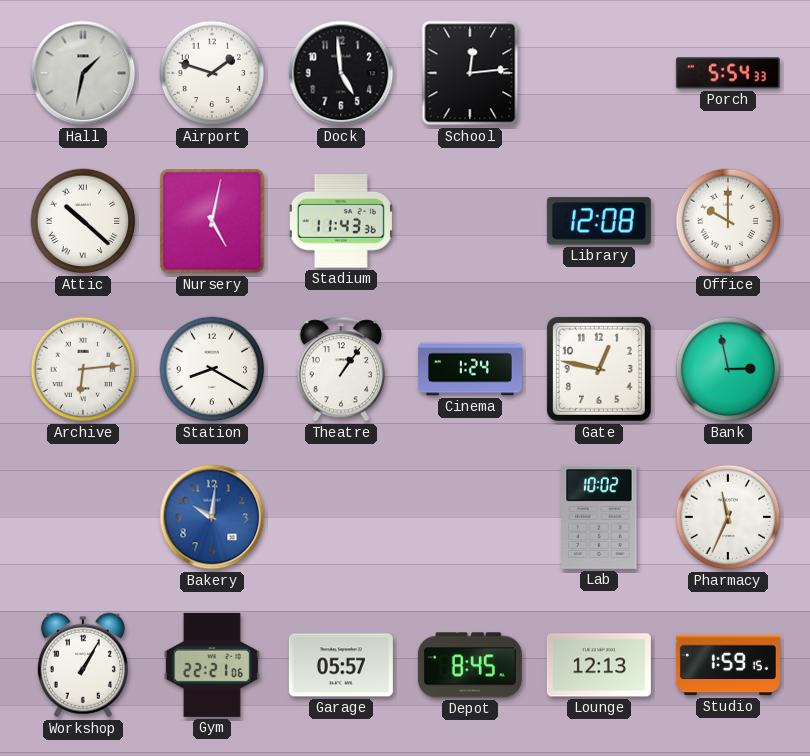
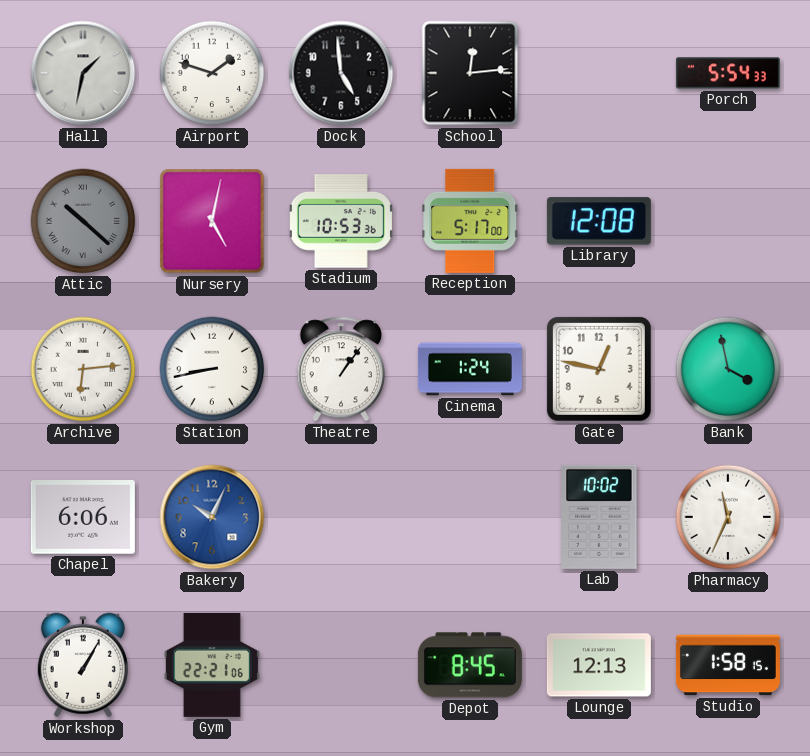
Attic dial: white -> grey
Stadium: 11:43 -> 10:53
Reception: none -> 5:17
Office: 10:00 -> none
Station: 8:20 -> 8:43
Bank: 2:58 -> 3:58
Chapel: none -> 6:06
Bakery: 10:01 -> 10:04
Garage: 05:57 -> none
Studio: 1:59 -> 1:58
